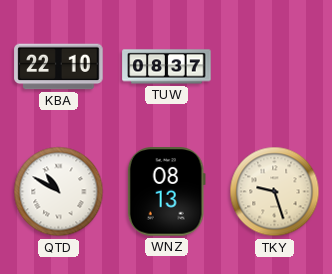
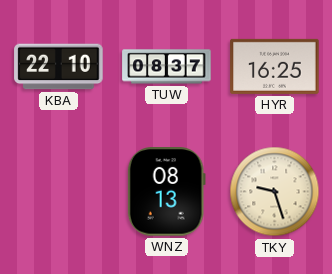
HYR: none -> 16:25
QTD: 10:50 -> none
